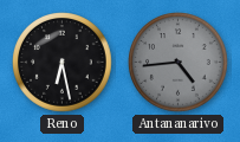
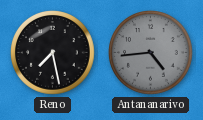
Reno: 6:28 -> 7:28
